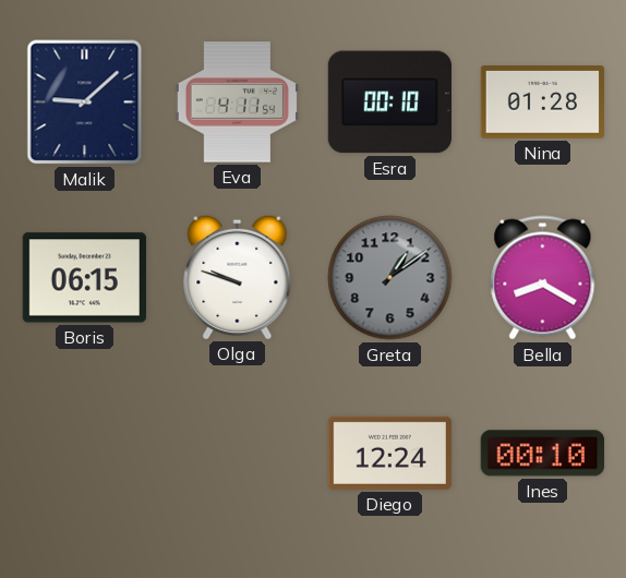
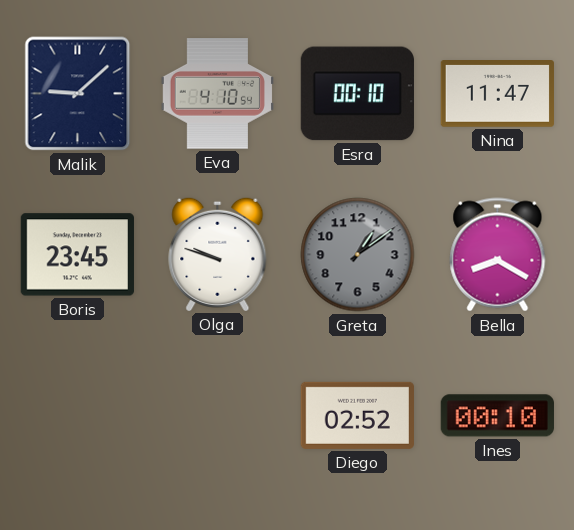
Eva: 4:11 -> 4:10
Nina: 01:28 -> 11:47
Boris: 06:15 -> 23:45
Diego: 12:24 -> 02:52
